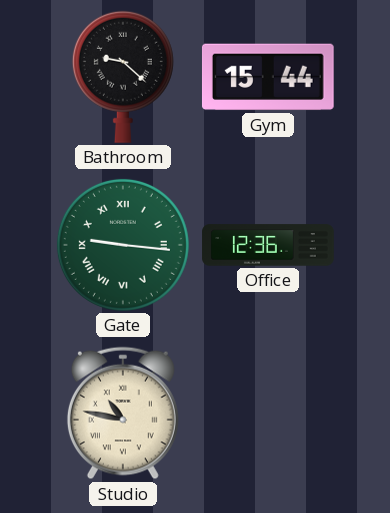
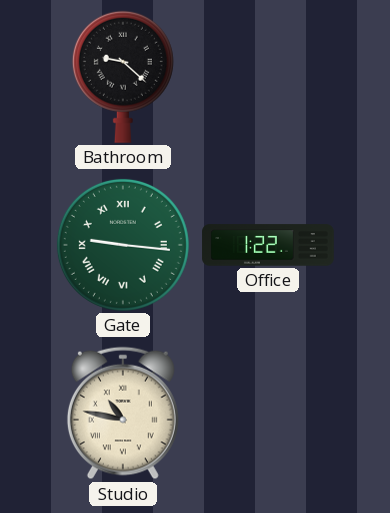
Gym: 15:44 -> none
Office: 12:36 -> 1:22
